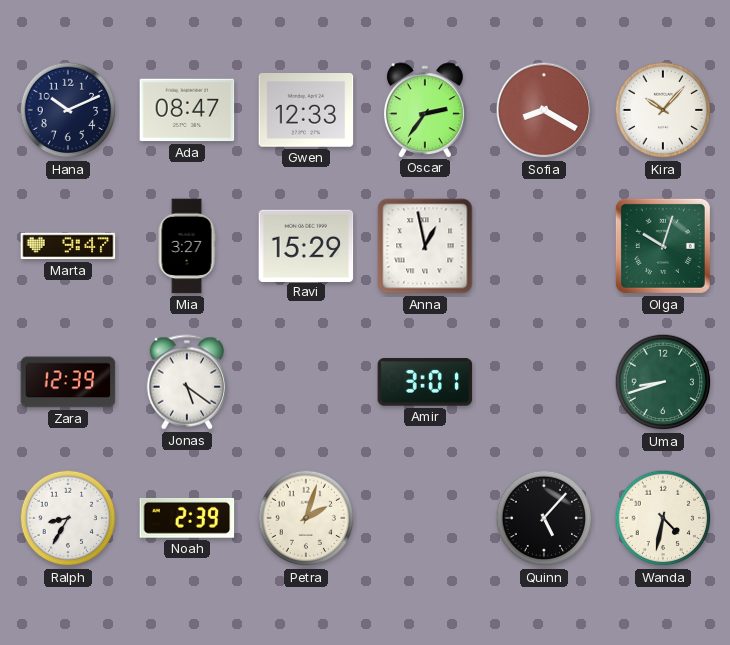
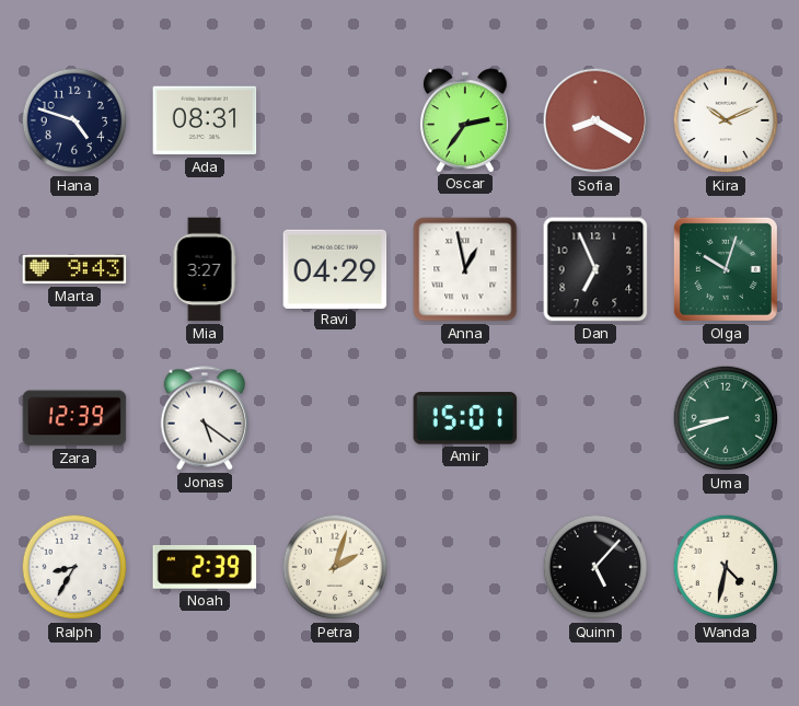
Hana: 10:11 -> 4:48
Ada: 08:47 -> 08:31
Gwen: 12:33 -> none
Kira: 10:07 -> 10:11
Marta: 9:47 -> 9:43
Ravi: 15:29 -> 04:29
Dan: none -> 6:56
Amir: 3:01 -> 15:01
